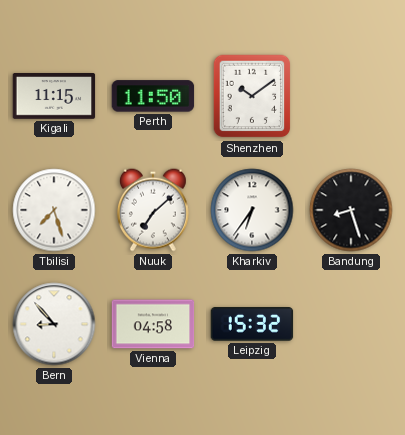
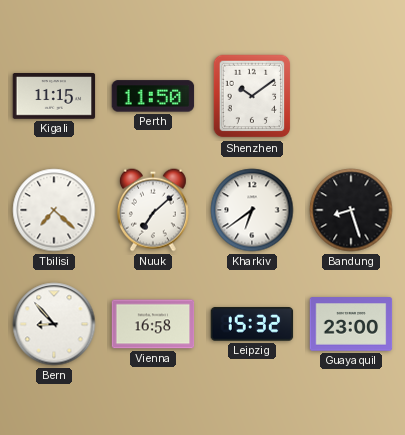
Tbilisi: 7:27 -> 7:22
Kharkiv: 6:36 -> 6:39
Vienna: 04:58 -> 16:58
Guayaquil: none -> 23:00
